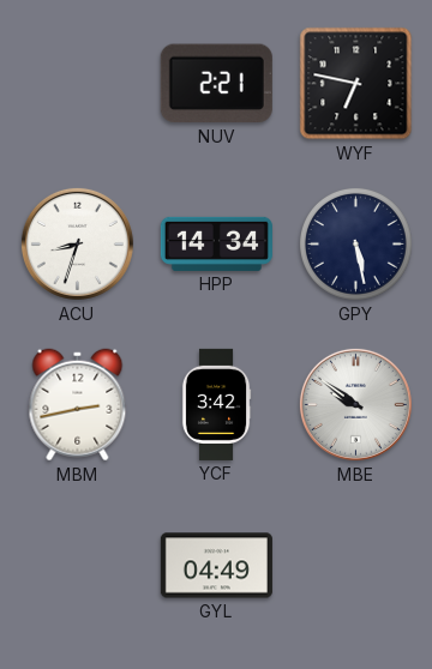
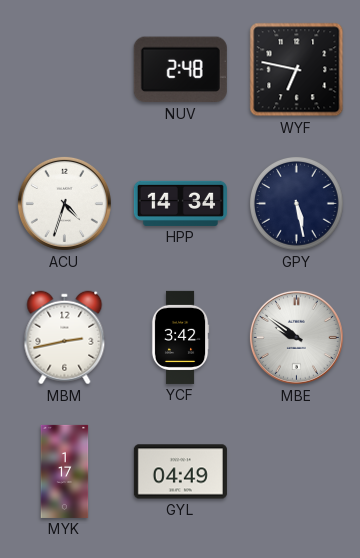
NUV: 2:21 -> 2:48
ACU: 8:33 -> 4:33
MYK: none -> 1:17
